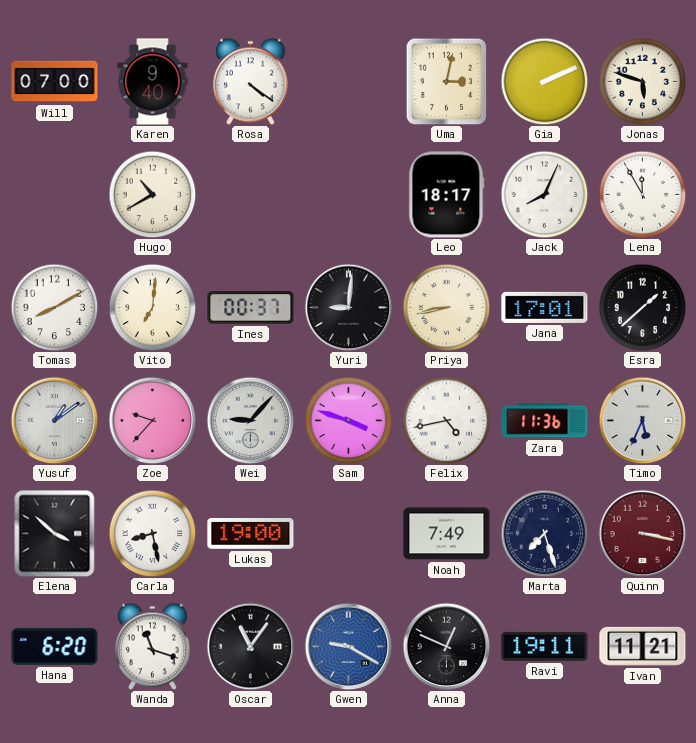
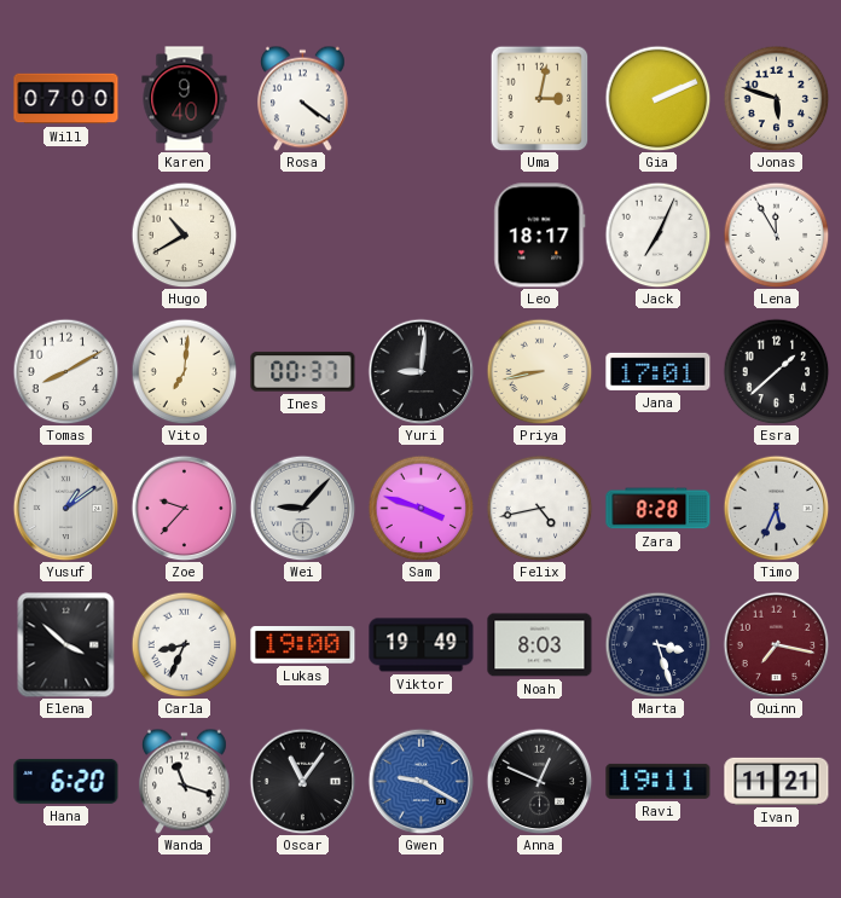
Jack: 8:04 -> 7:04
Zara: 11:36 -> 8:28
Carla: 8:28 -> 8:34
Viktor: none -> 19:49
Noah: 7:49 -> 8:03
Marta: 7:27 -> 3:27
Quinn: 3:17 -> 7:17
